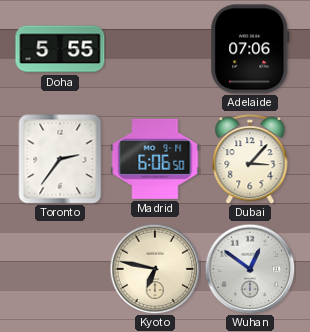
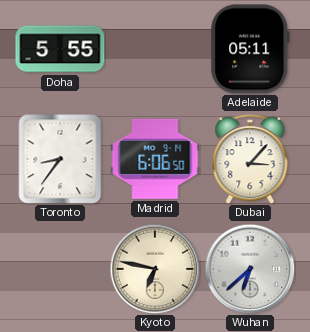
Adelaide: 07:06 -> 05:11
Toronto: 2:36 -> 8:36
Wuhan: 12:51 -> 6:38
